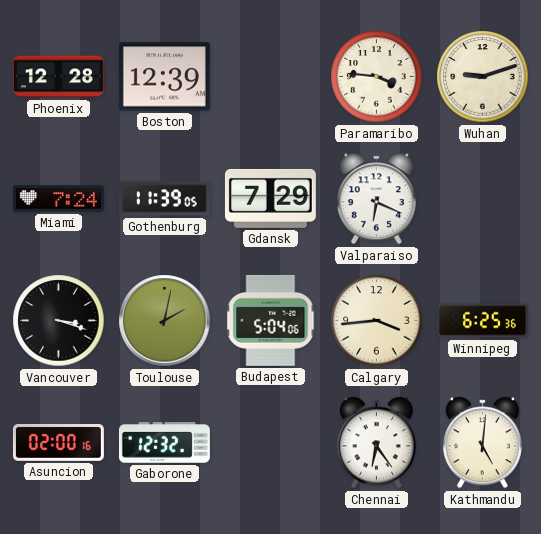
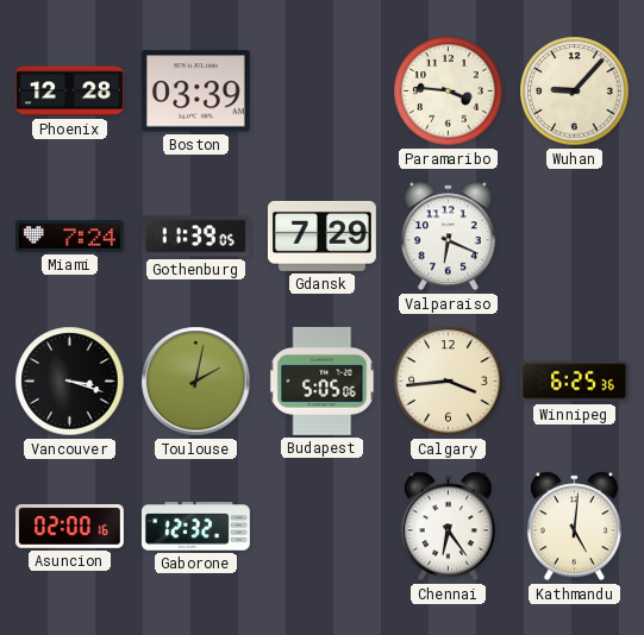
Boston: 12:39 -> 03:39
Wuhan: 9:12 -> 9:07
Budapest: 5:04 -> 5:05
